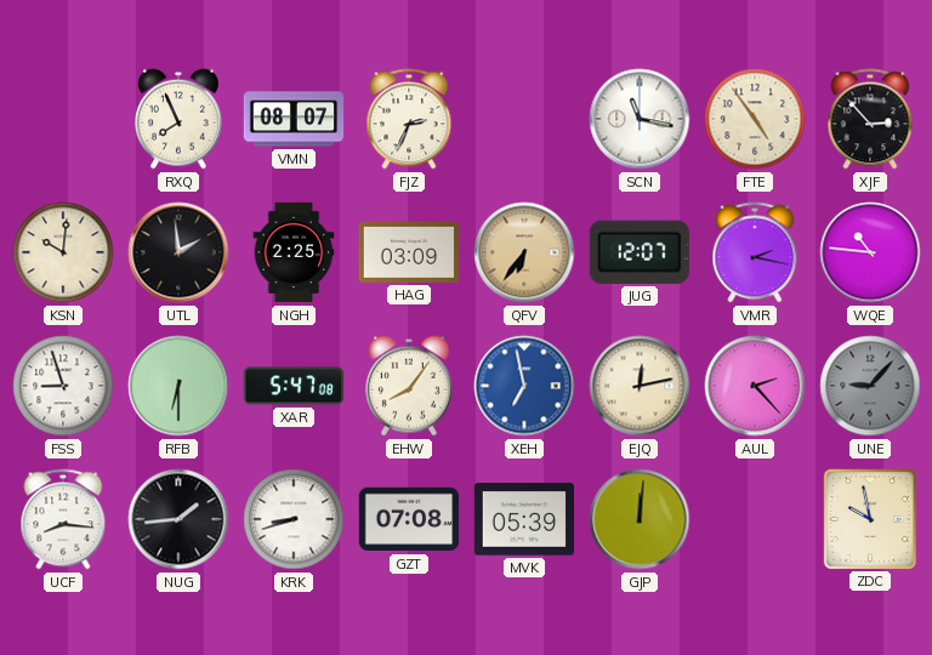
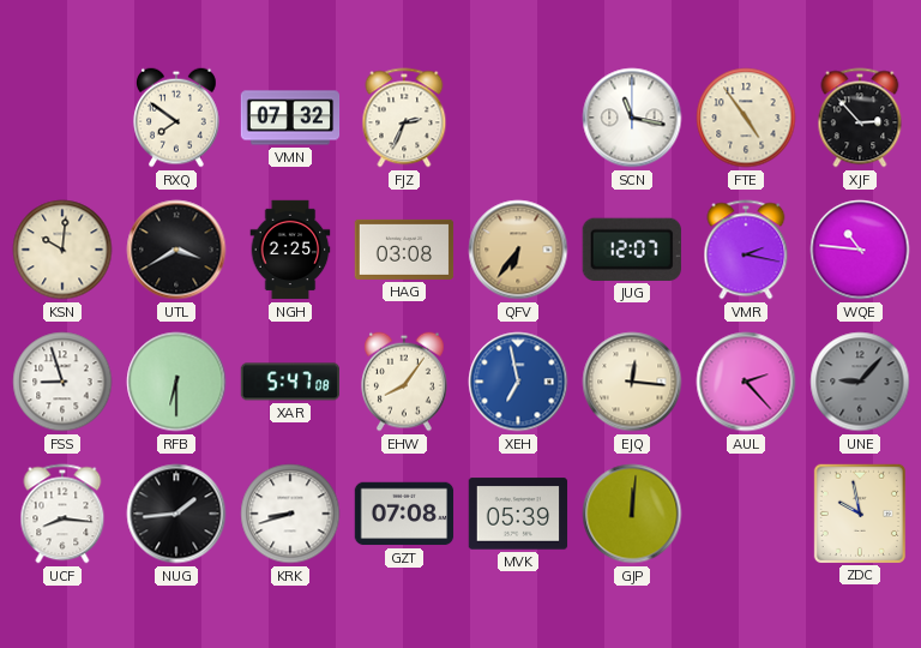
RXQ: 7:56 -> 7:51
VMN: 08:07 -> 07:32
UTL: 1:59 -> 3:40
HAG: 03:09 -> 03:08
EJQ: 12:13 -> 12:16
